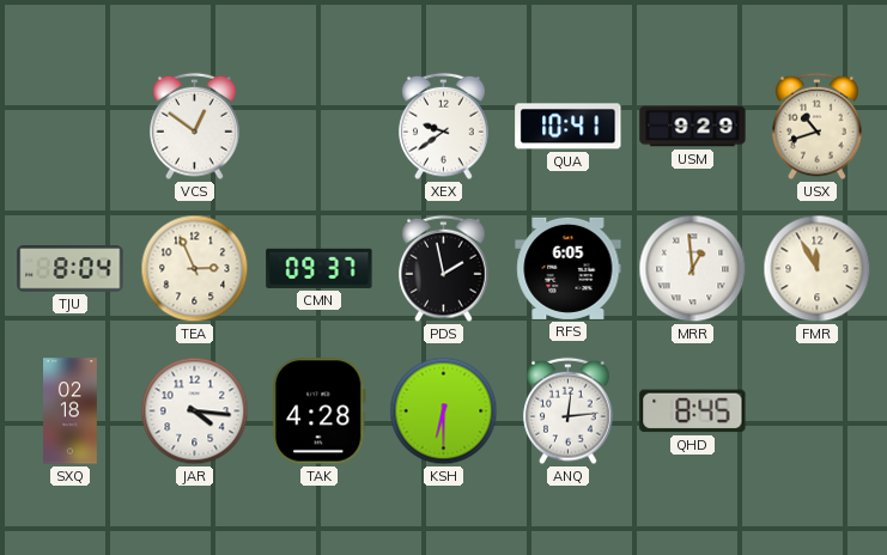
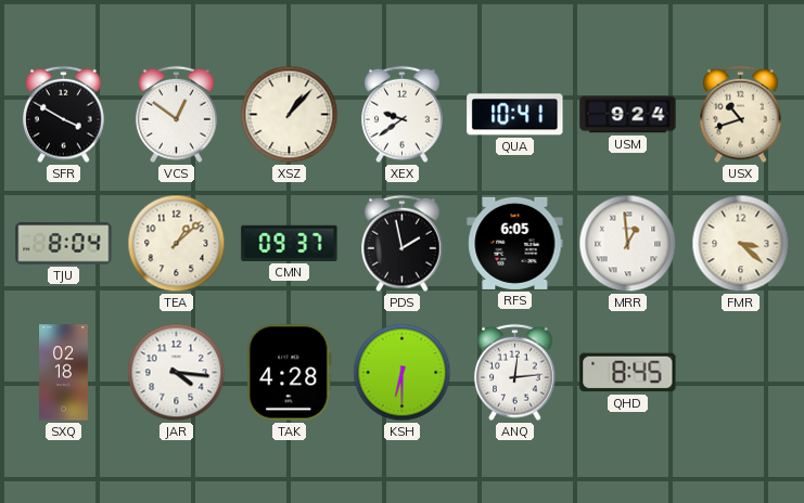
SFR: none -> 3:50
XSZ: none -> 1:07
USM: 9:29 -> 9:24
TEA: 2:56 -> 1:08
FMR: 11:55 -> 3:22
